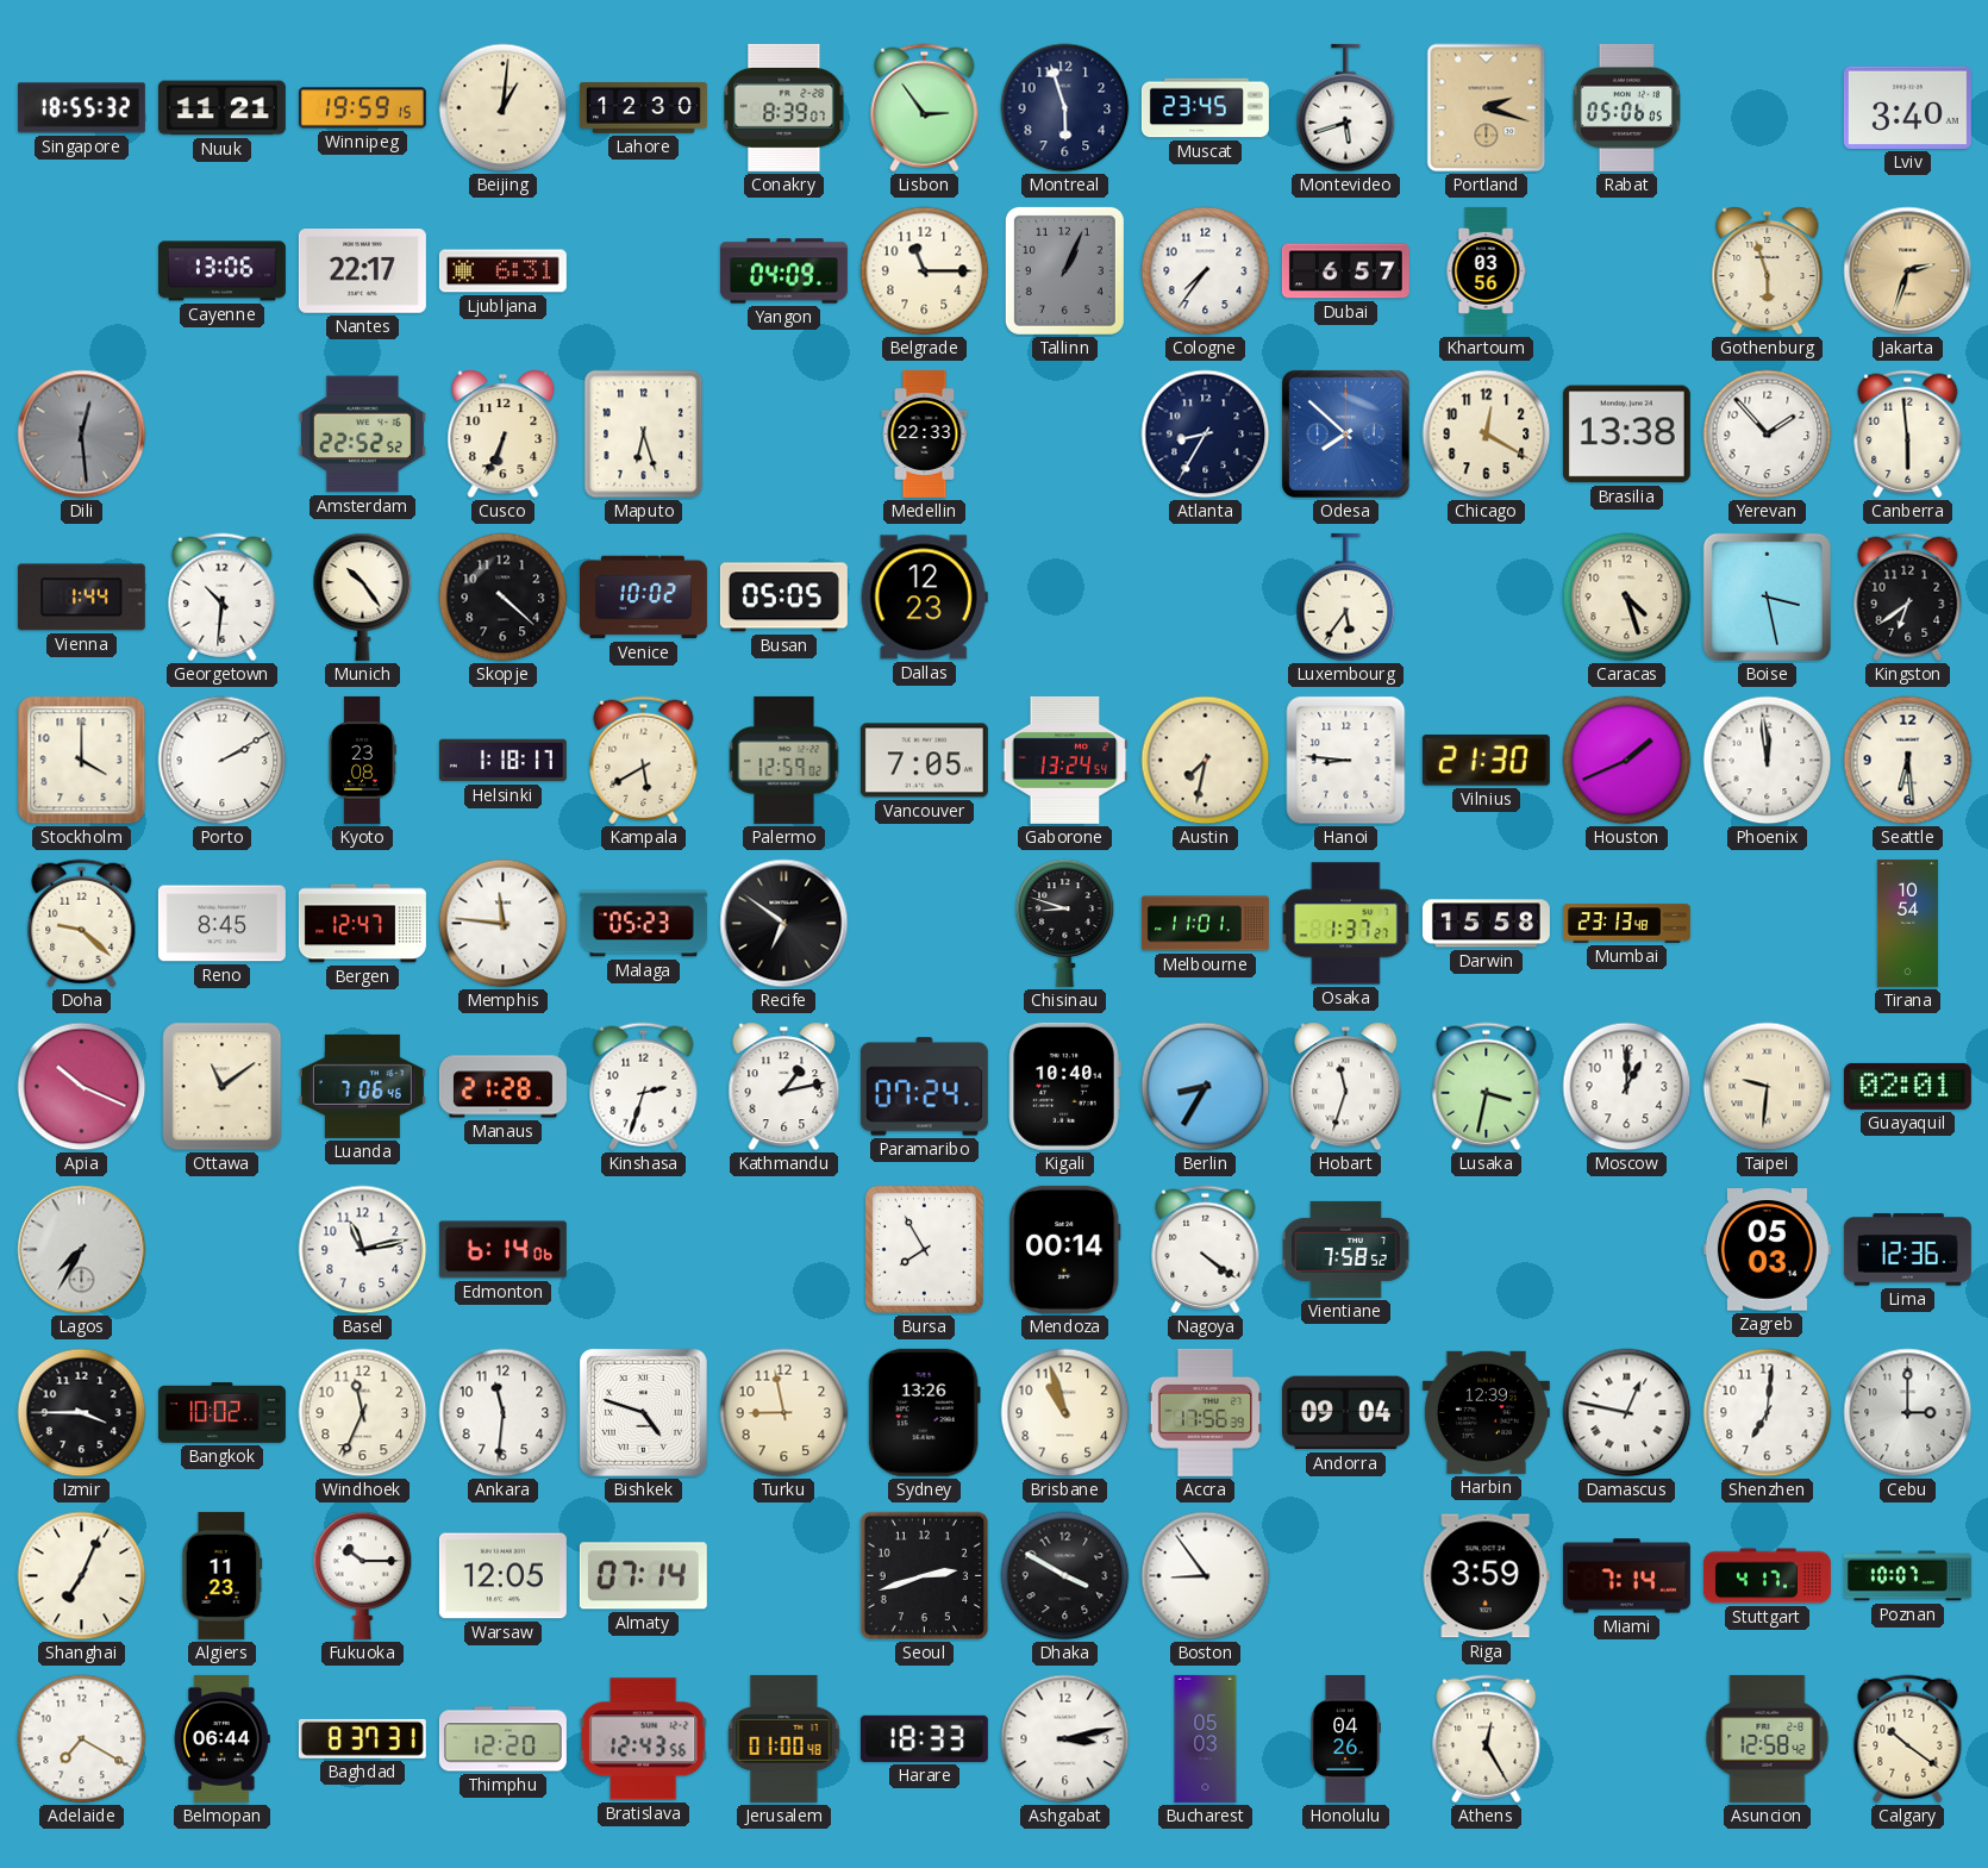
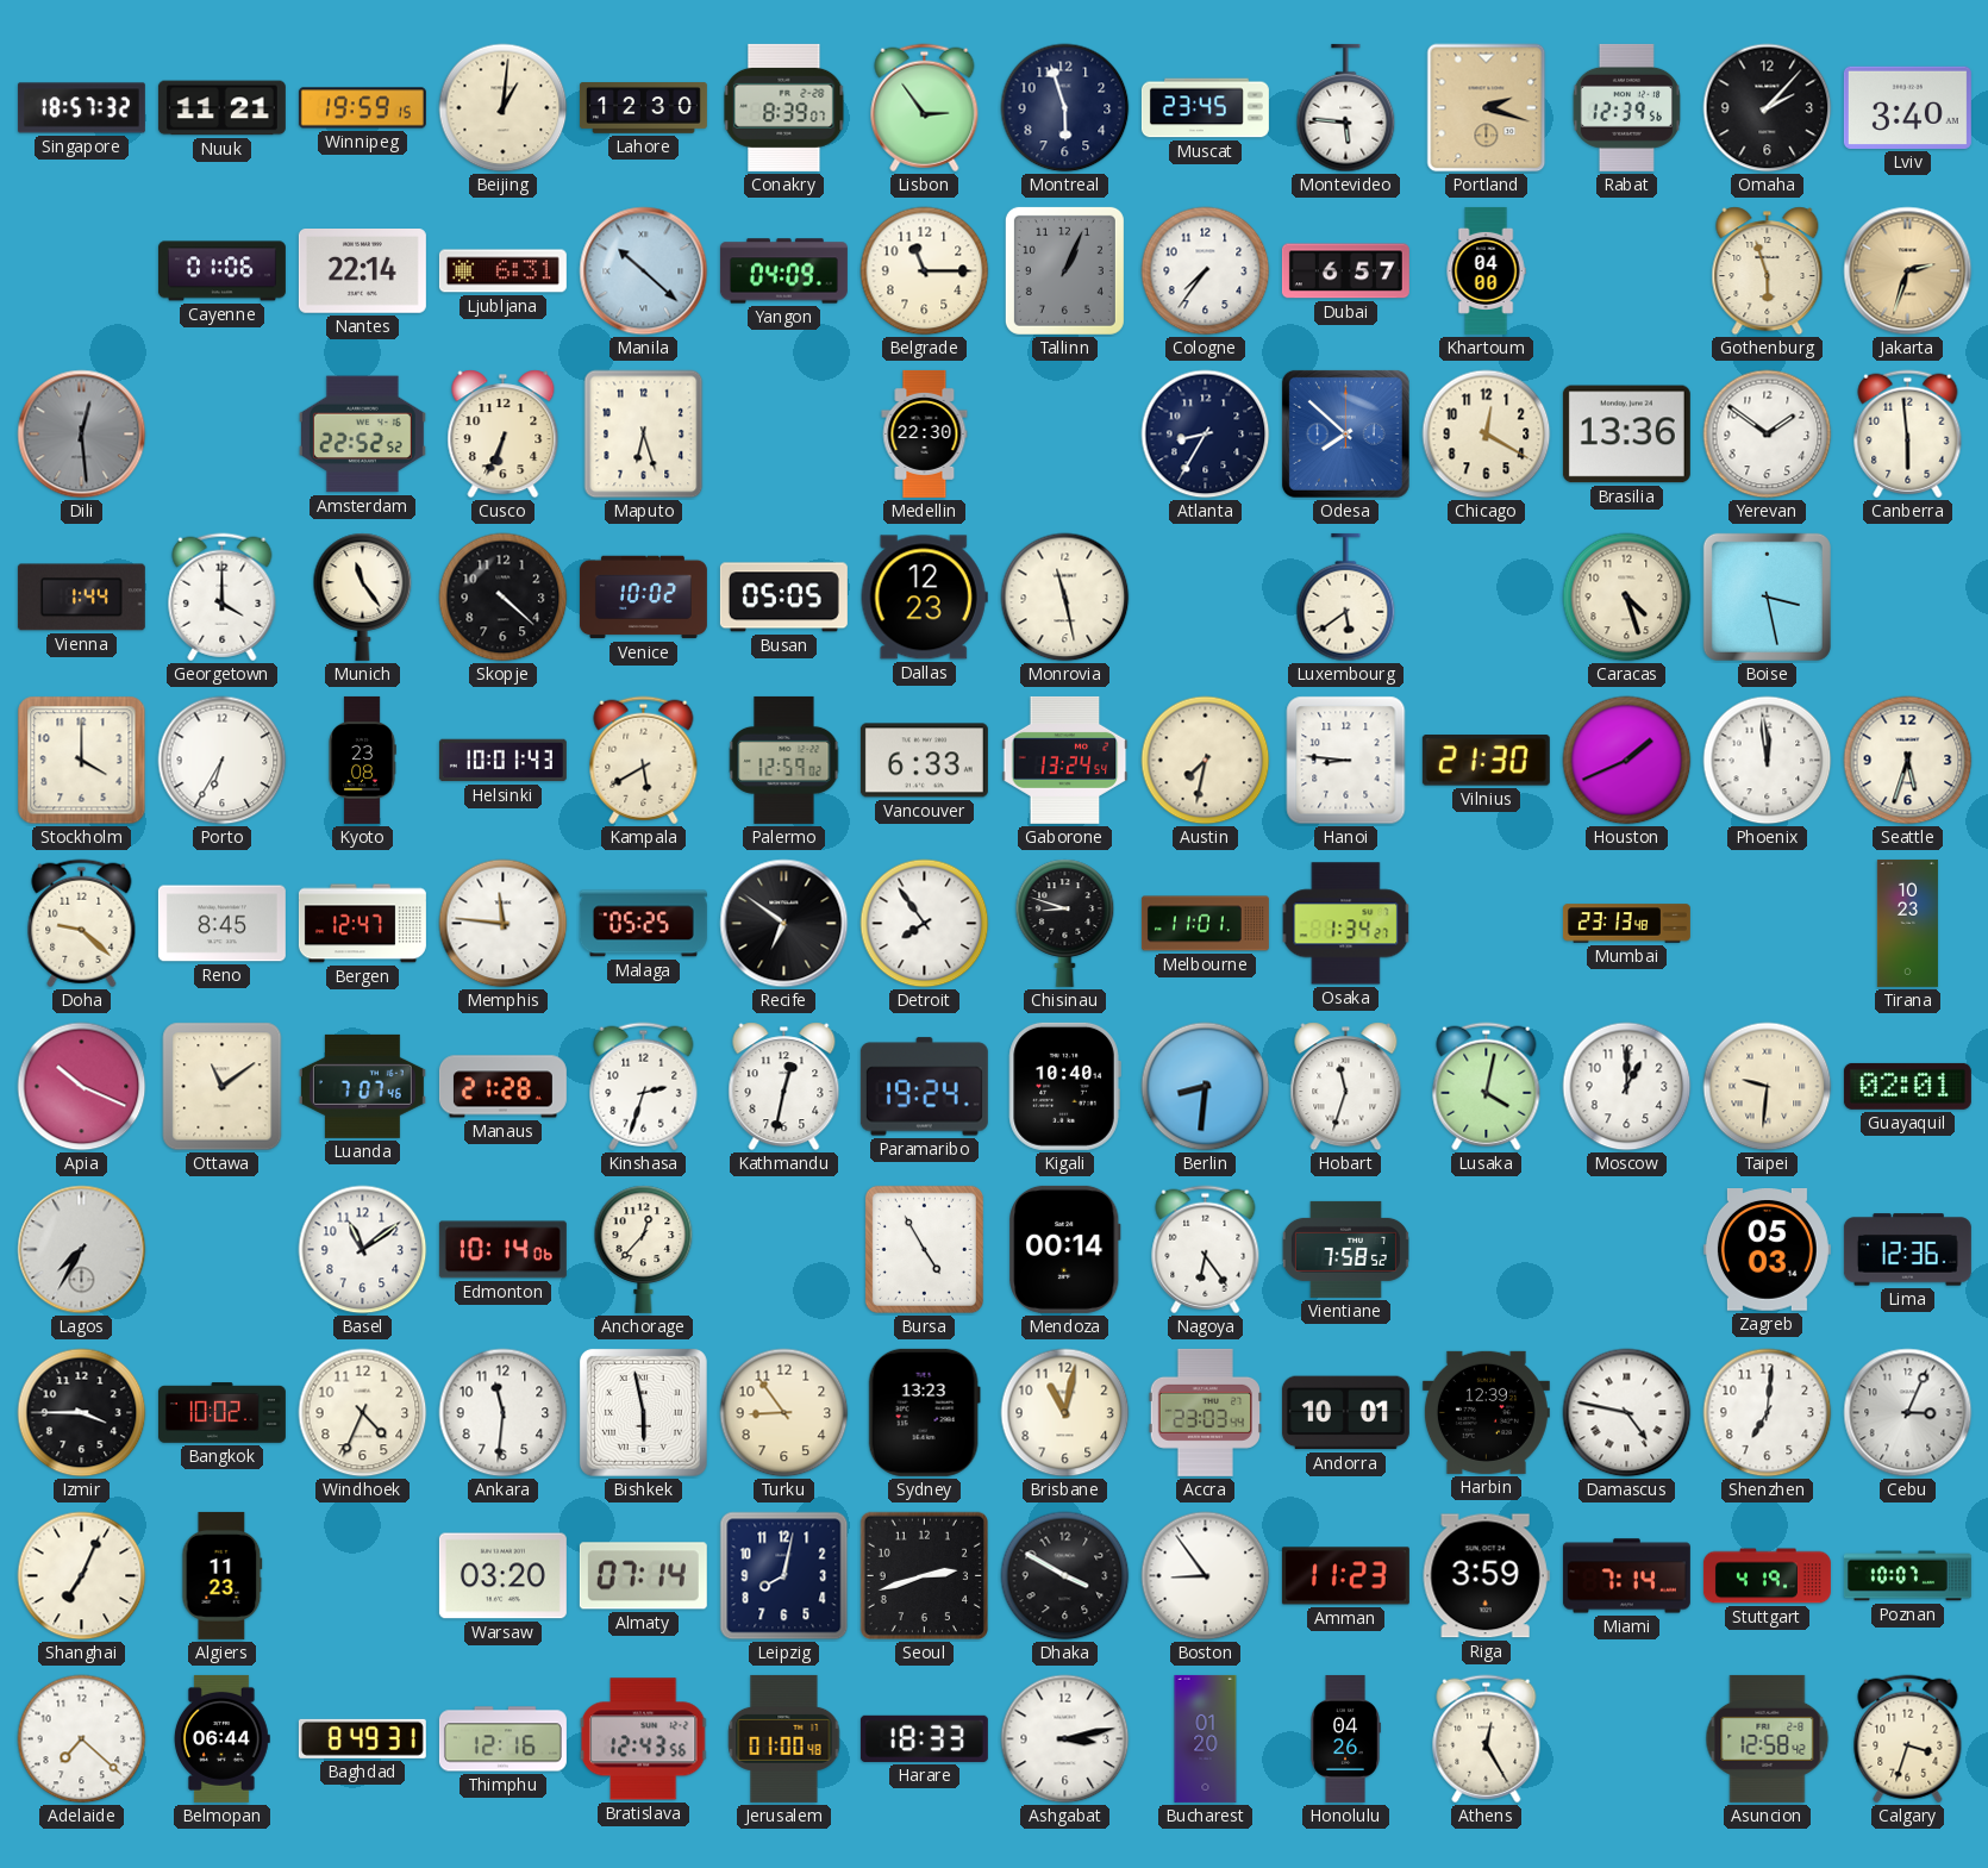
Singapore: 18:55 -> 18:57
Montevideo: 5:42 -> 5:46
Rabat: 05:06 -> 12:39
Omaha: none -> 2:07
Cayenne: 13:06 -> 01:06
Nantes: 22:17 -> 22:14
Manila: none -> 10:22
Khartoum: 03:56 -> 04:00
Medellin: 22:33 -> 22:30
Brasilia: 13:38 -> 13:36
Yerevan: 1:53 -> 1:51
Georgetown: 10:31 -> 4:00
Munich: 10:24 -> 11:24
Monrovia: none -> 11:28
Luxembourg: 5:36 -> 5:39
Kingston: 6:39 -> none
Porto: 2:10 -> 6:35
Helsinki: 1:18 -> 10:01
Vancouver: 7:05 -> 6:33
Seattle: 6:29 -> 5:33
Malaga: 05:23 -> 05:25
Detroit: none -> 7:54
Osaka: 1:37 -> 1:34
Darwin: 15:58 -> none
Tirana: 10:54 -> 10:23
Luanda: 7:06 -> 7:07
Kathmandu: 1:13 -> 12:32
Paramaribo: 07:24 -> 19:24
Berlin: 8:35 -> 8:31
Lusaka: 3:32 -> 4:02
Basel: 11:13 -> 11:09
Edmonton: 6:14 -> 10:14
Anchorage: none -> 12:37
Bursa: 7:55 -> 4:55
Nagoya: 4:21 -> 6:24
Windhoek: 11:34 -> 4:34
Bishkek: 4:48 -> 5:58
Turku: 8:58 -> 8:54
Sydney: 13:26 -> 13:23
Brisbane: 10:57 -> 11:02
Accra: 17:56 -> 23:03
Andorra: 09:04 -> 10:01
Damascus: 12:47 -> 4:47
Cebu: 3:00 -> 3:04
Fukuoka: 10:15 -> none
Warsaw: 12:05 -> 03:20
Leipzig: none -> 8:02
Amman: none -> 11:23
Stuttgart: 4:17 -> 4:19
Adelaide: 7:20 -> 7:22
Baghdad: 8:37 -> 8:49
Thimphu: 12:20 -> 12:16
Bucharest: 05:03 -> 01:20
Calgary: 10:21 -> 3:33
